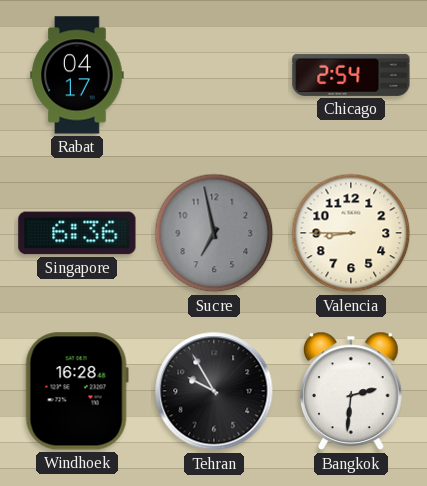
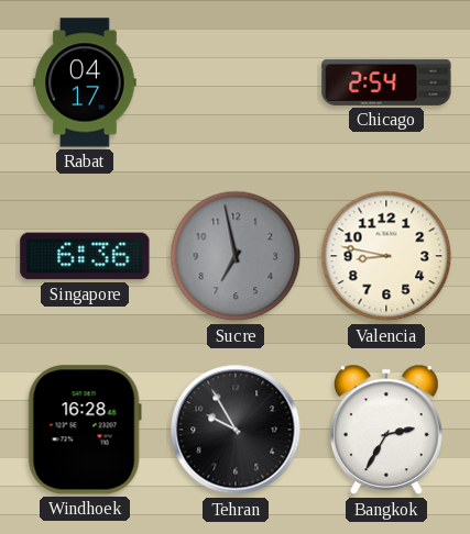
Valencia: 8:45 -> 8:47
Bangkok: 2:31 -> 2:35
